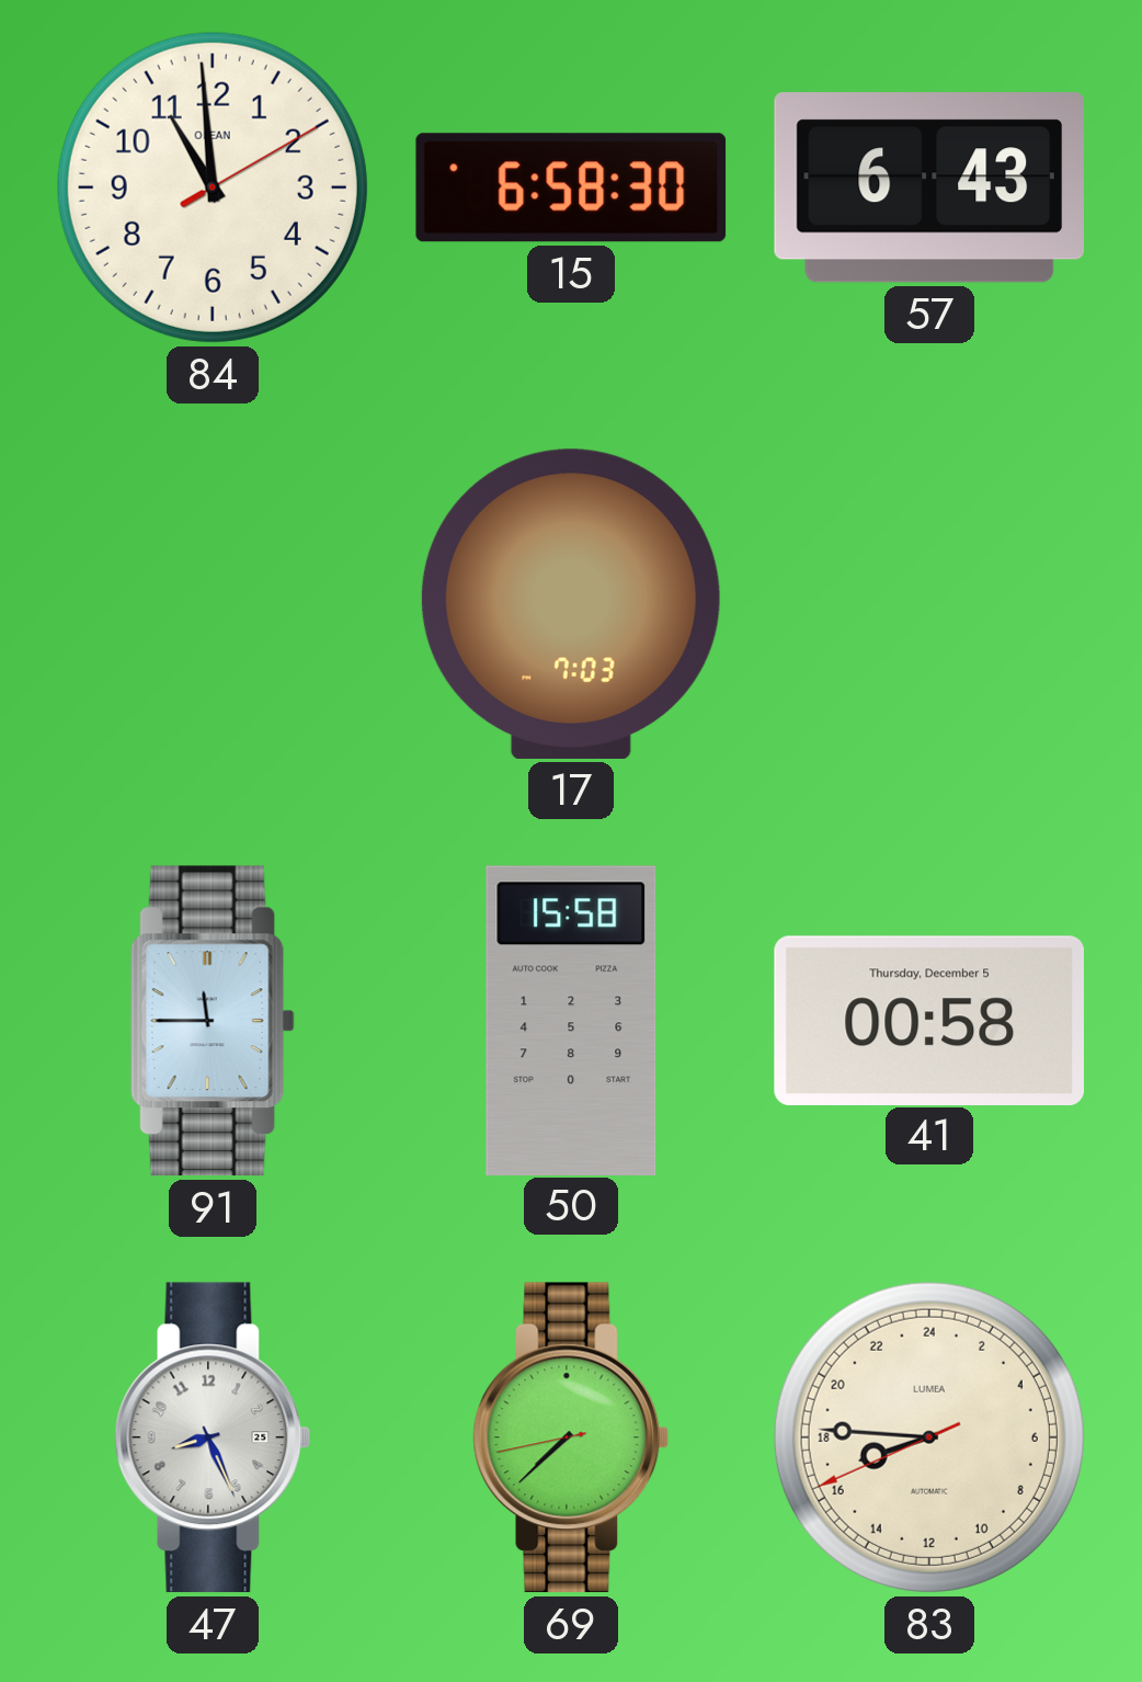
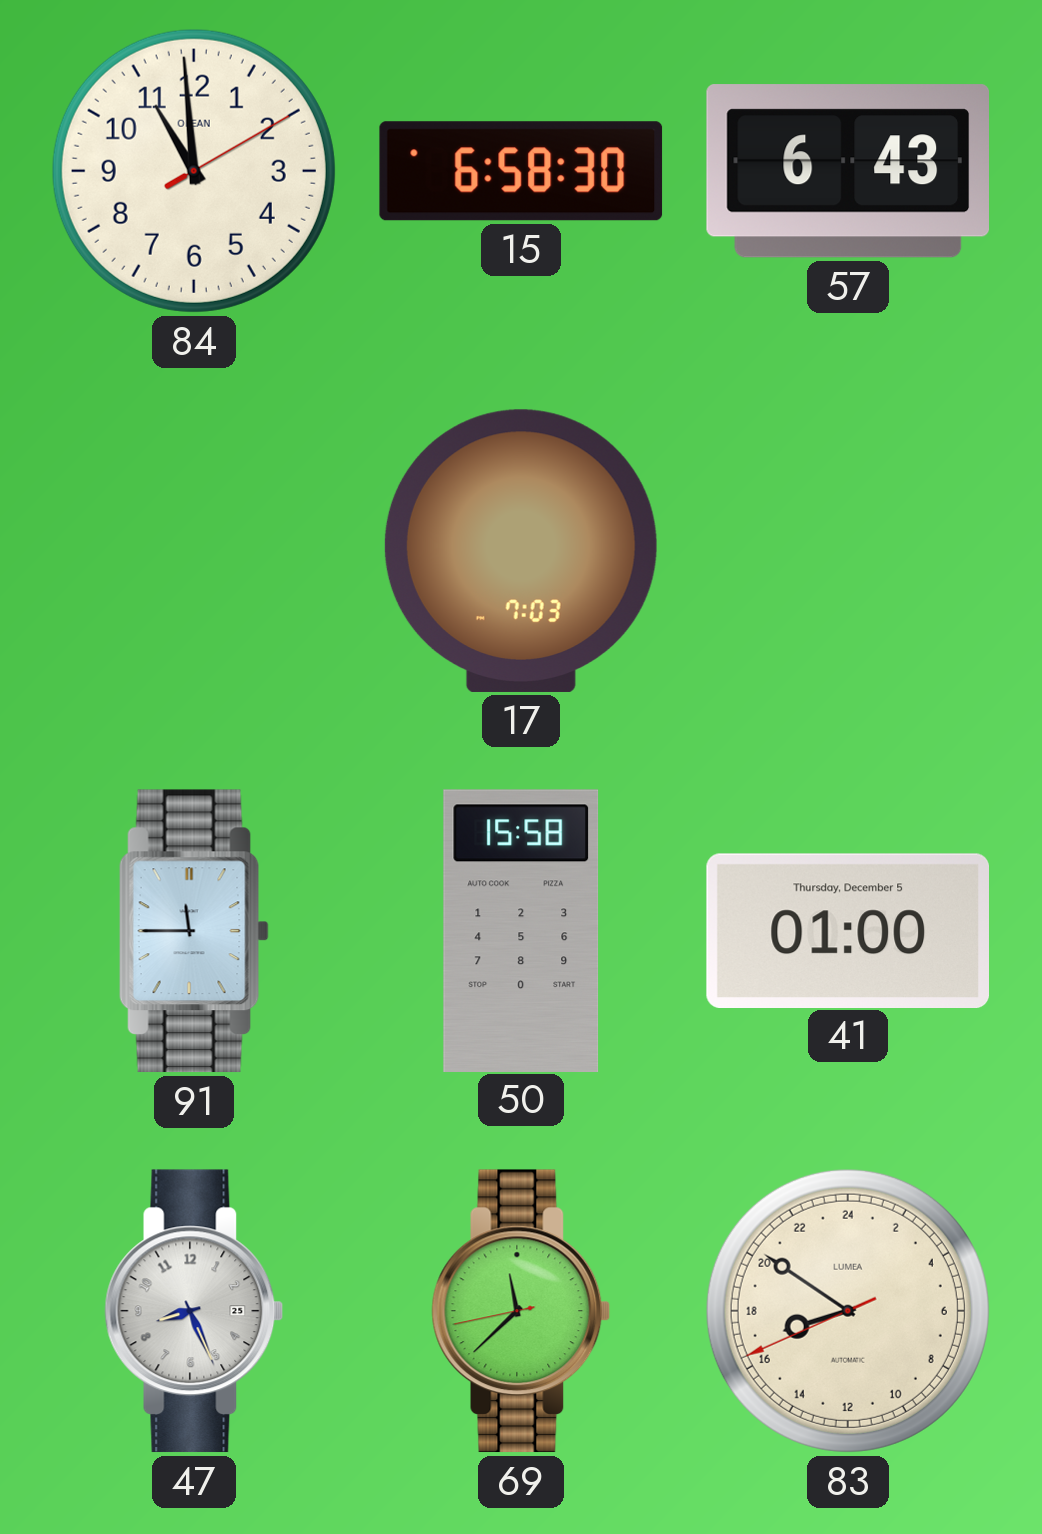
41: 00:58 -> 01:00
69: 7:37 -> 11:37
83: 16:45 -> 16:50
